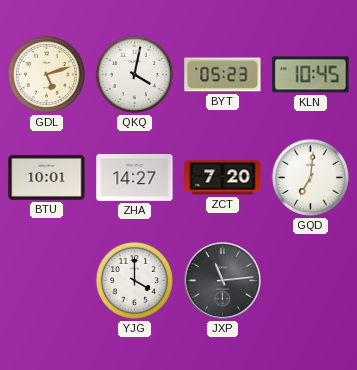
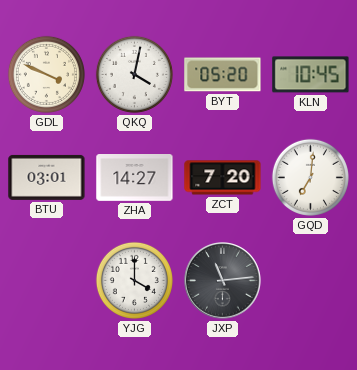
GDL: 5:12 -> 3:49
BYT: 05:23 -> 05:20
BTU: 10:01 -> 03:01
